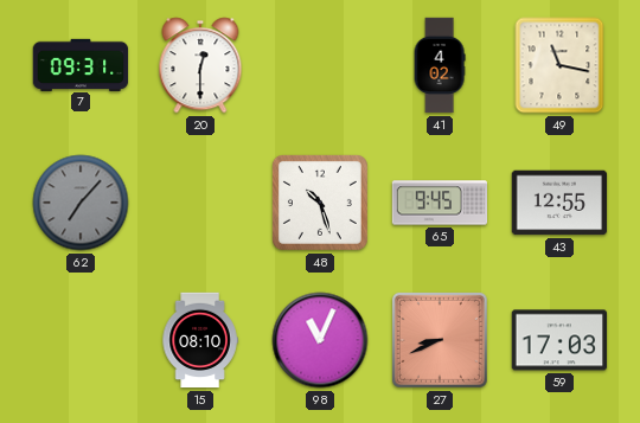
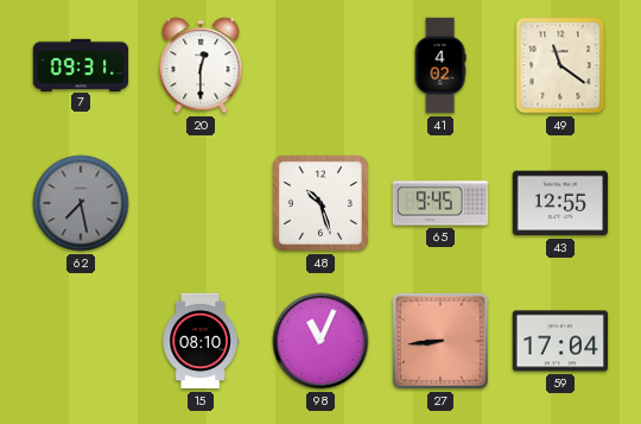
49: 11:17 -> 11:21
62: 7:07 -> 7:28
27: 8:41 -> 8:44
59: 17:03 -> 17:04
